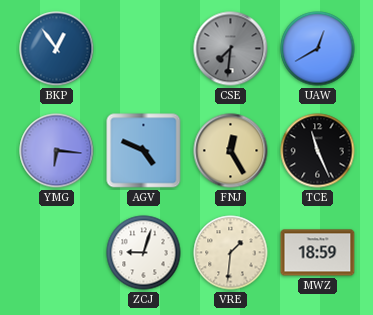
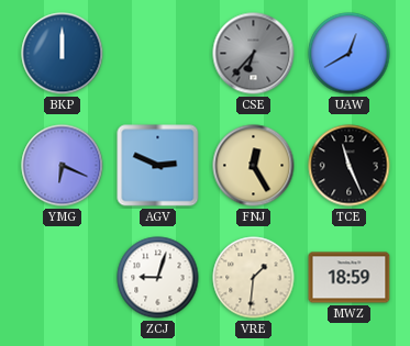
BKP: 12:54 -> 12:00
CSE: 7:31 -> 6:37
YMG: 6:16 -> 6:19
AGV: 4:49 -> 2:49
